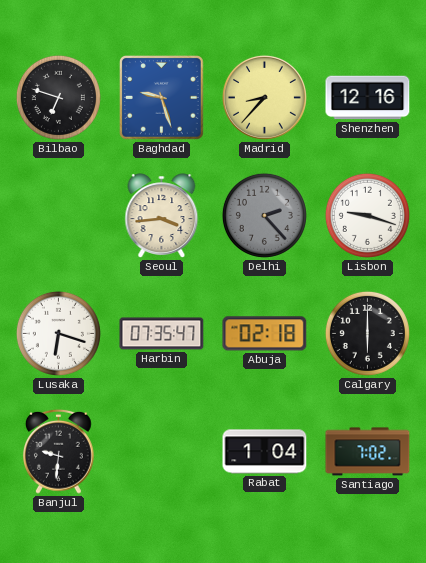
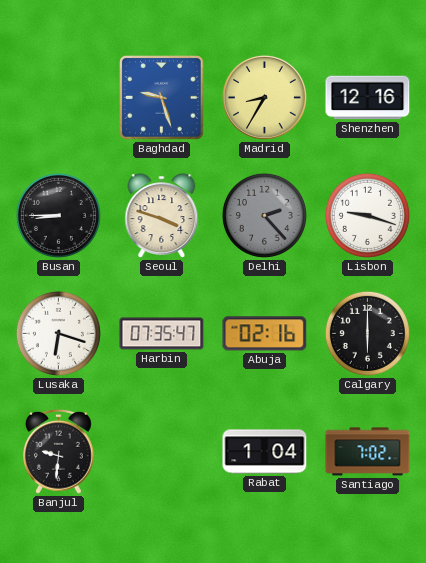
Bilbao: 6:48 -> none
Madrid: 8:37 -> 8:35
Busan: none -> 8:45
Seoul: 3:44 -> 3:48
Abuja: 02:18 -> 02:16
